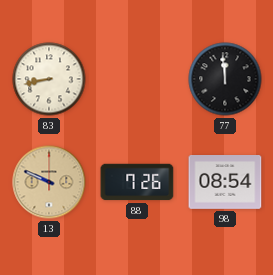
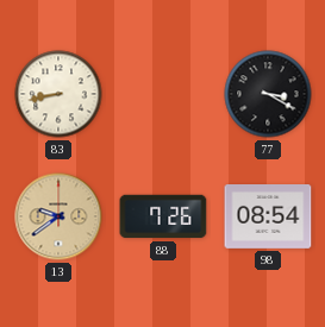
77: 11:59 -> 3:20
13: 9:49 -> 9:39
